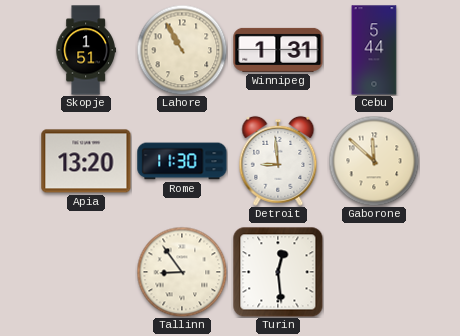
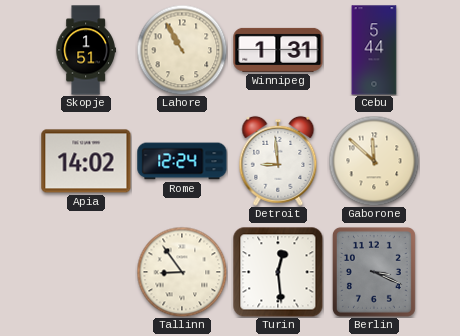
Apia: 13:20 -> 14:02
Rome: 11:30 -> 12:24
Berlin: none -> 3:19
